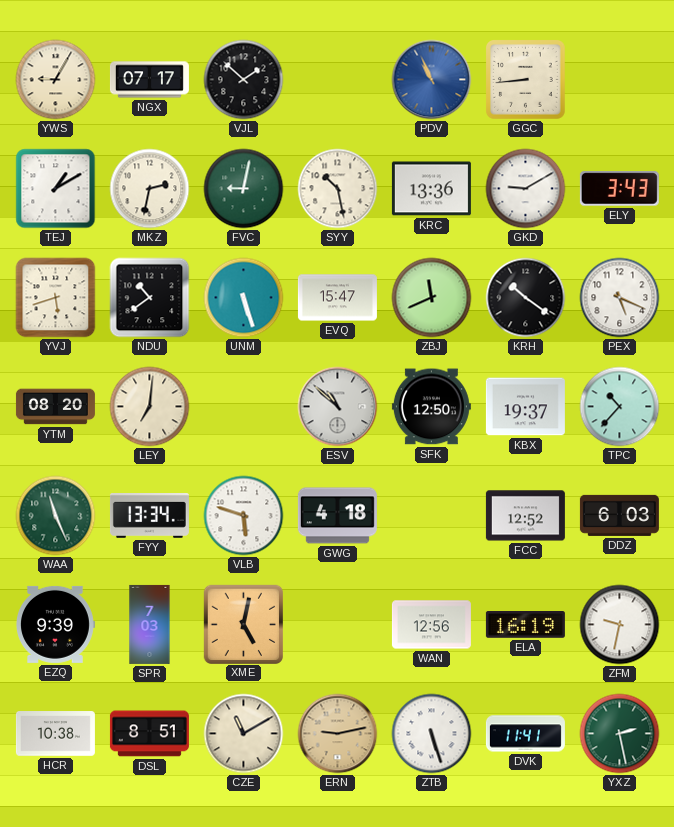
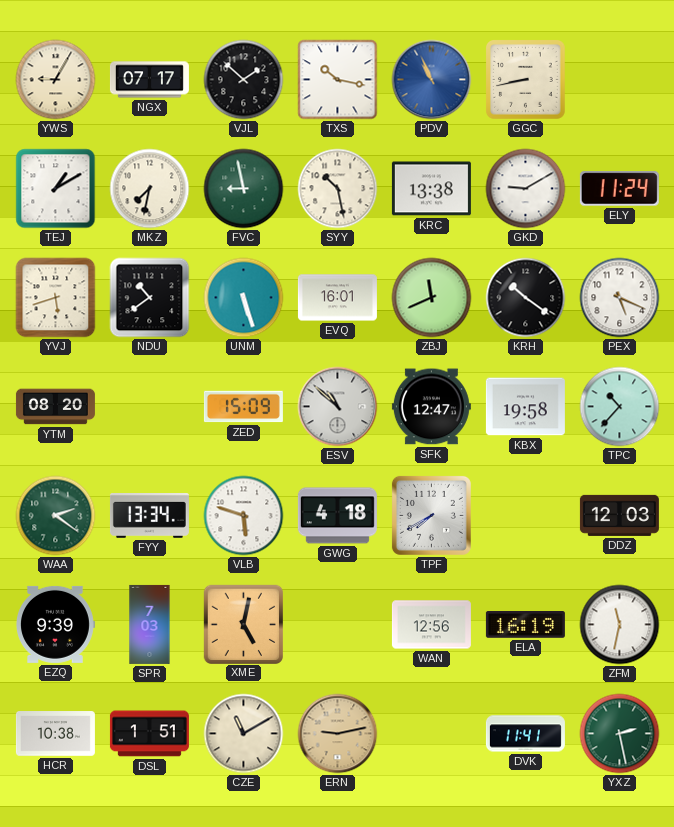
TXS: none -> 10:17
GGC: 8:44 -> 8:43
MKZ: 2:32 -> 7:32
FVC: 9:02 -> 8:58
KRC: 13:36 -> 13:38
ELY: 3:43 -> 11:24
EVQ: 15:47 -> 16:01
LEY: 7:01 -> none
ZED: none -> 15:09
SFK: 12:50 -> 12:47
KBX: 19:37 -> 19:58
WAA: 11:26 -> 2:21
TPF: none -> 7:40
FCC: 12:52 -> none
DDZ: 6:03 -> 12:03
ZFM: 9:32 -> 11:32
DSL: 8:51 -> 1:51
ZTB: 5:27 -> none
